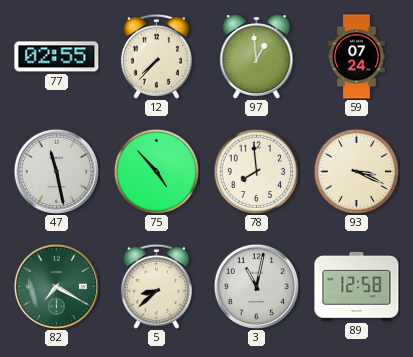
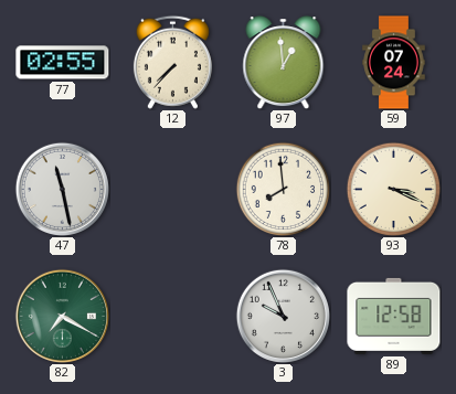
75: 4:53 -> none
5: 8:38 -> none
3: 11:02 -> 9:56
